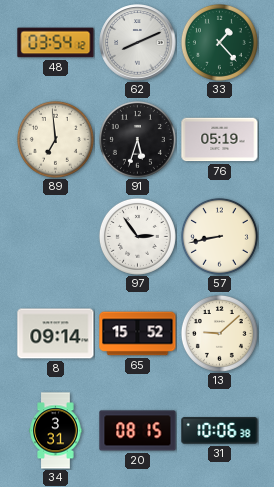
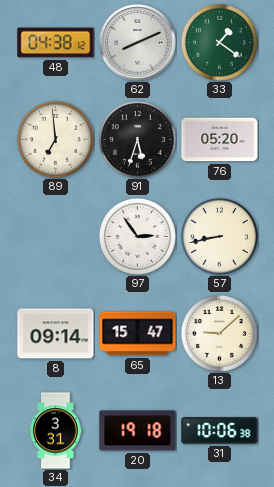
48: 03:54 -> 04:38
33: 1:23 -> 1:21
76: 05:19 -> 05:20
65: 15:52 -> 15:47
20: 08:15 -> 19:18
